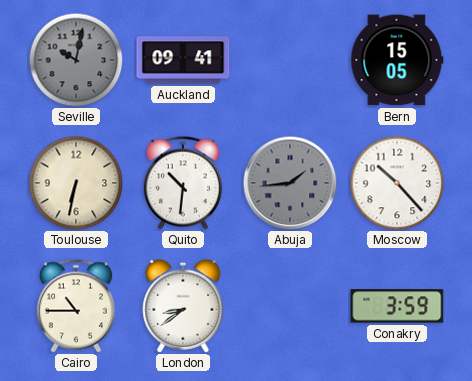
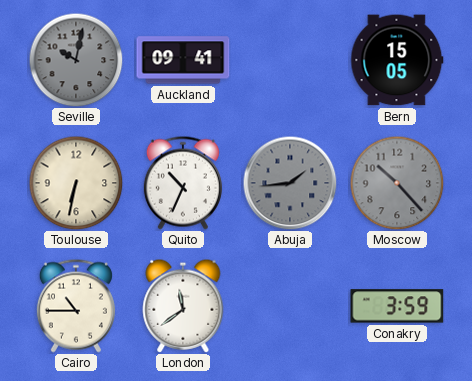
Quito: 10:31 -> 10:34
Moscow dial: white -> grey
London: 8:39 -> 11:39
